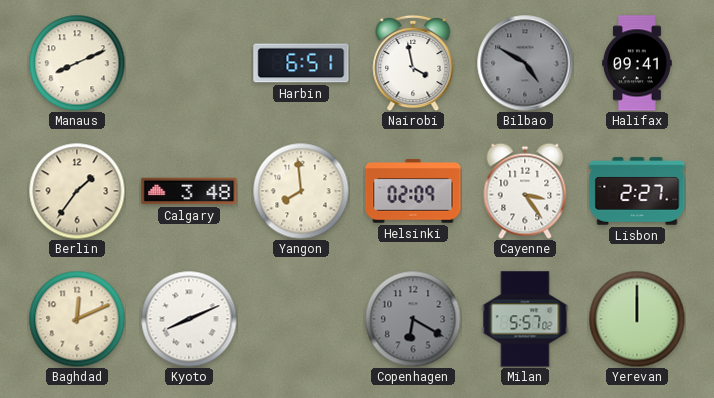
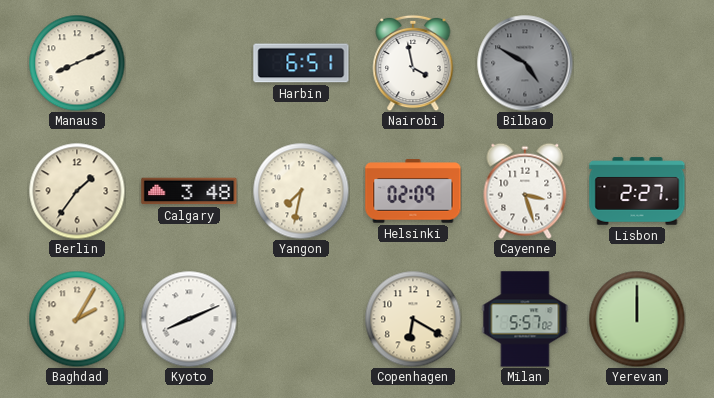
Halifax: 09:41 -> none
Yangon: 7:59 -> 7:32
Cayenne: 3:24 -> 3:27
Baghdad: 12:11 -> 2:05
Copenhagen dial: grey -> cream
